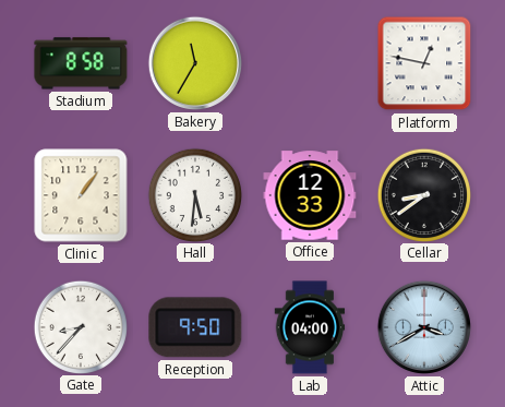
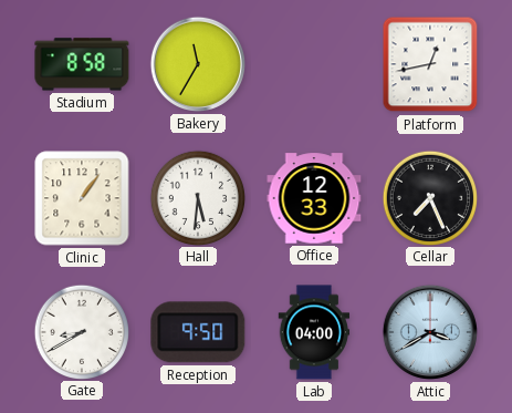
Platform: 12:47 -> 12:43
Cellar: 8:39 -> 7:26
Gate: 8:37 -> 8:40
